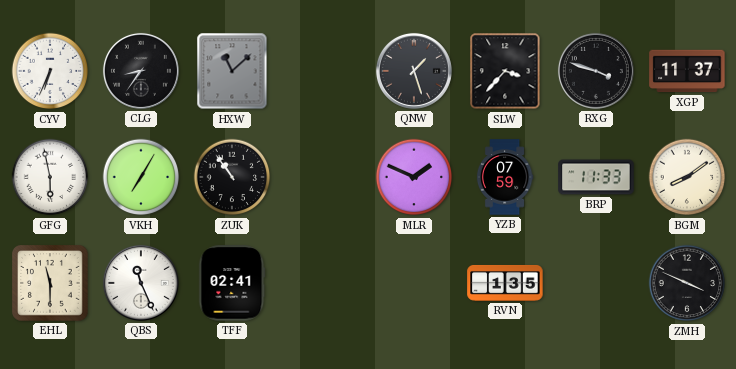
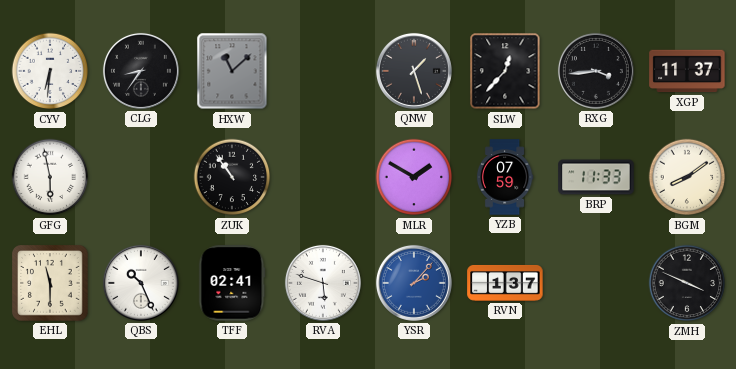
CYV: 6:34 -> 6:31
SLW: 3:37 -> 12:37
RXG: 3:48 -> 3:44
VKH: 7:05 -> none
MLR: 1:49 -> 1:50
QBS: 11:26 -> 10:26
RVA: none -> 5:48
YSR: none -> 2:07
RVN: 1:35 -> 1:37
